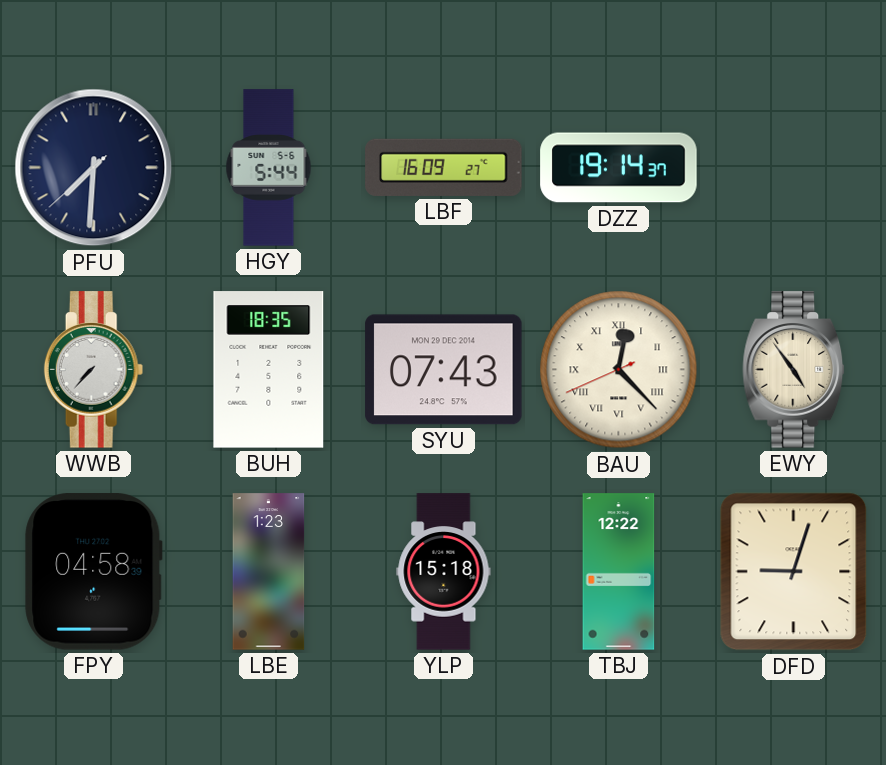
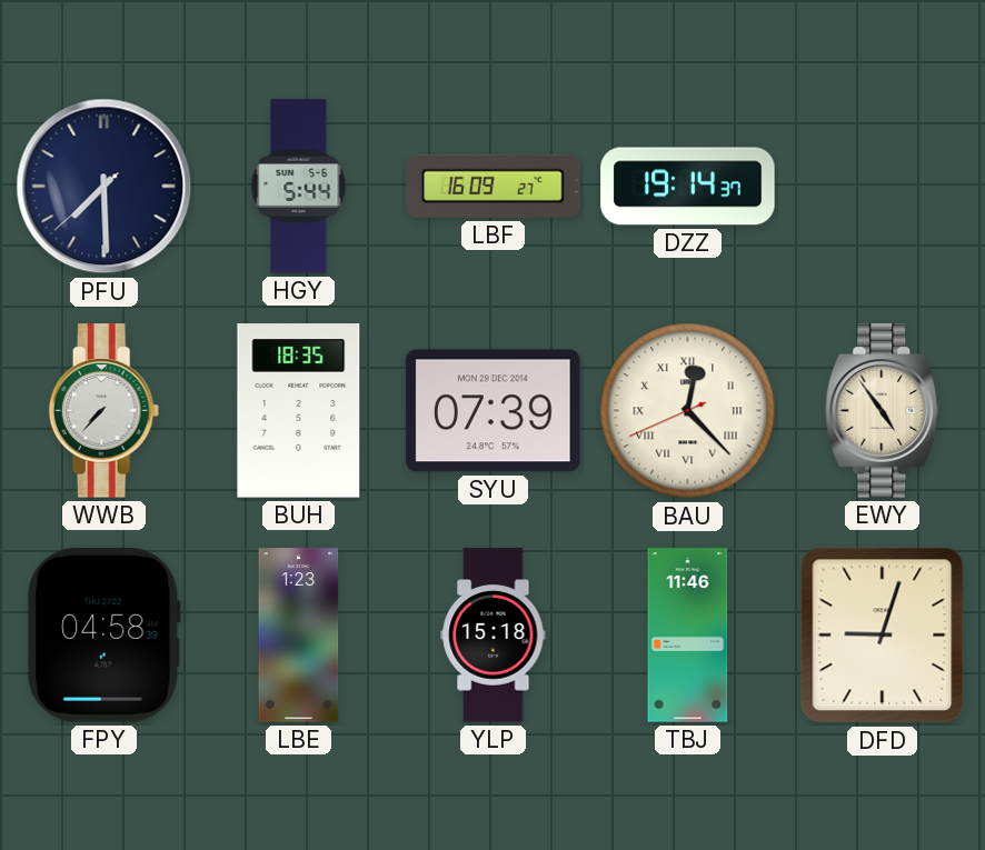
PFU: 7:30 -> 7:29
SYU: 07:43 -> 07:39
TBJ: 12:22 -> 11:46
